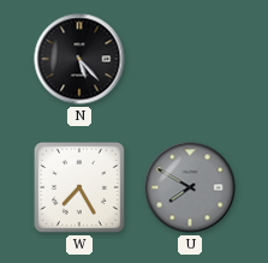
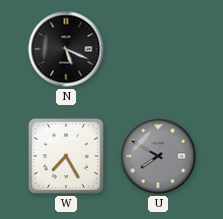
N: 5:23 -> 5:19
